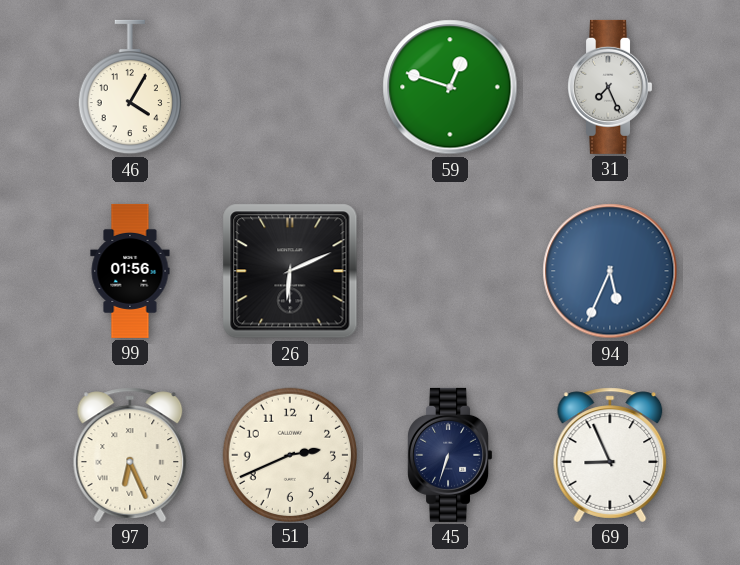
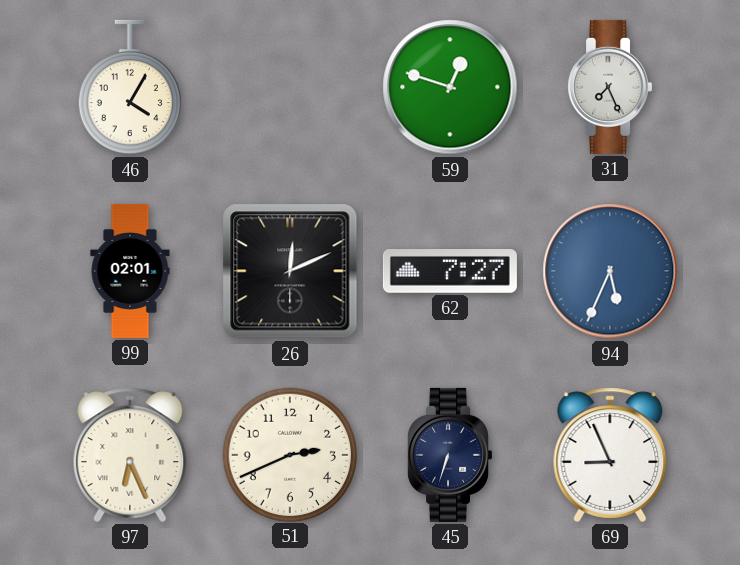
99: 01:56 -> 02:01
26: 6:11 -> 12:11
62: none -> 7:27
